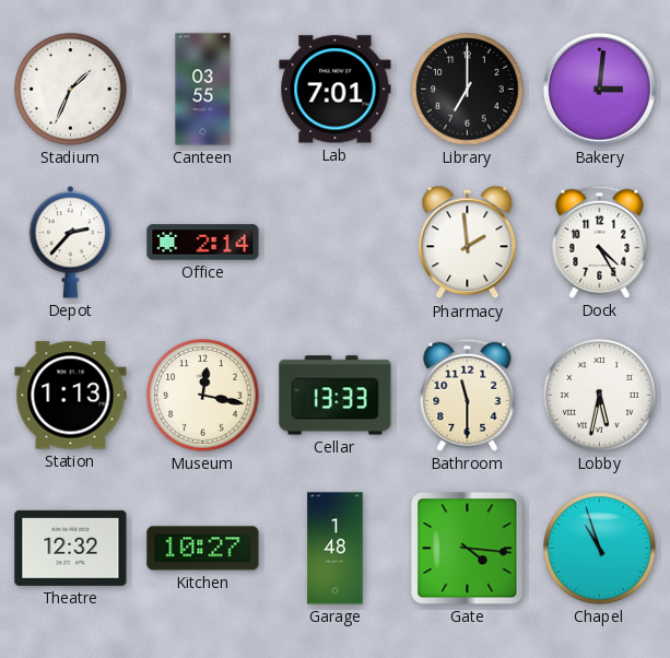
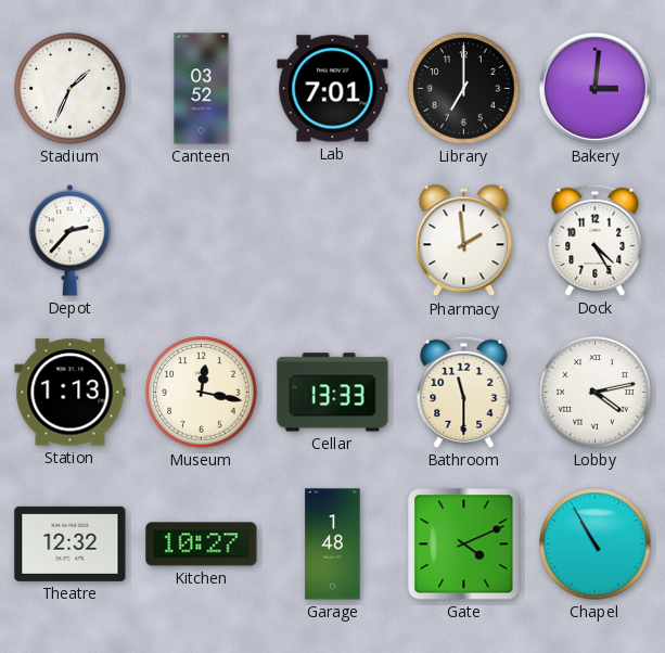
Canteen: 03:55 -> 03:52
Office: 2:14 -> none
Lobby: 5:32 -> 4:13
Gate: 4:16 -> 4:11
Chapel: 10:57 -> 10:55
